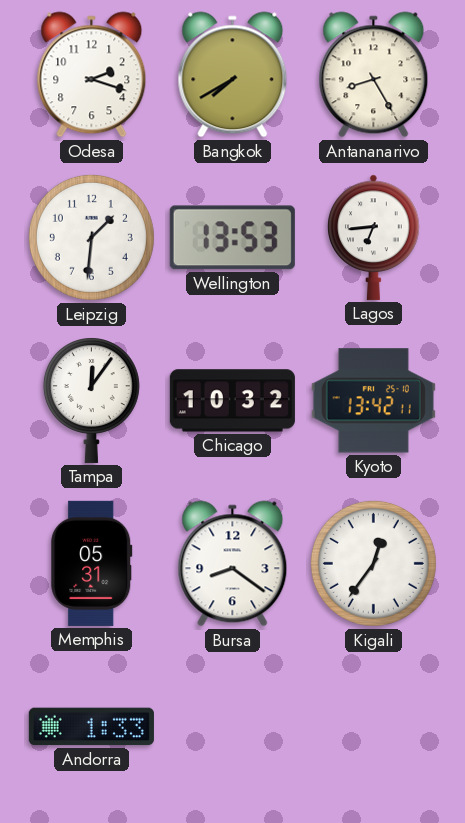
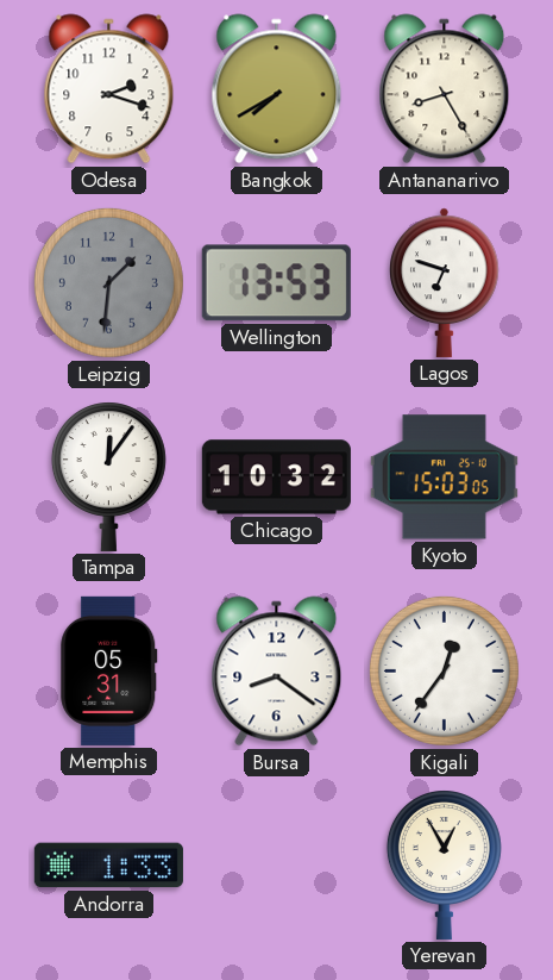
Leipzig dial: white -> grey
Lagos: 6:44 -> 6:48
Kyoto: 13:42 -> 15:03
Yerevan: none -> 12:55
